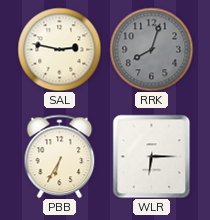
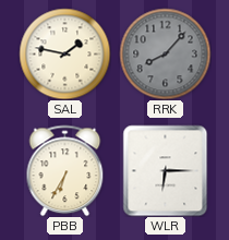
SAL: 2:47 -> 1:47
RRK: 8:03 -> 8:07
